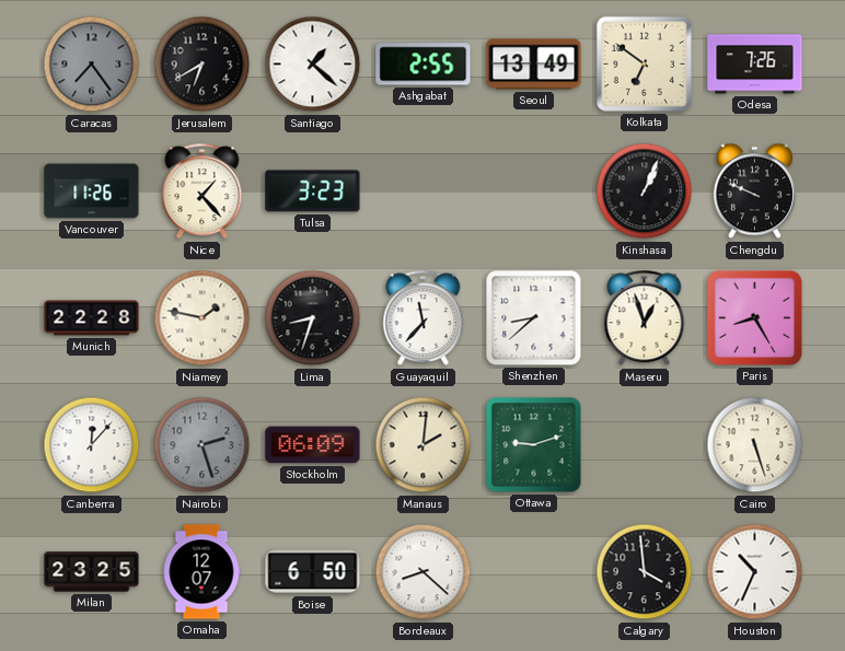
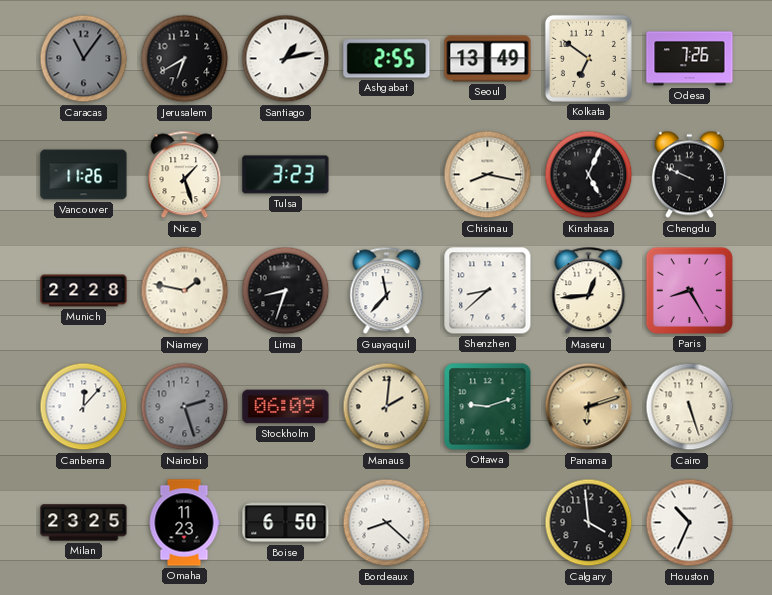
Caracas: 7:24 -> 11:06
Santiago: 1:22 -> 1:13
Nice: 1:23 -> 1:27
Chisinau: none -> 8:17
Kinshasa: 1:04 -> 5:04
Maseru: 12:57 -> 12:44
Panama: none -> 6:12
Omaha: 12:07 -> 11:23
